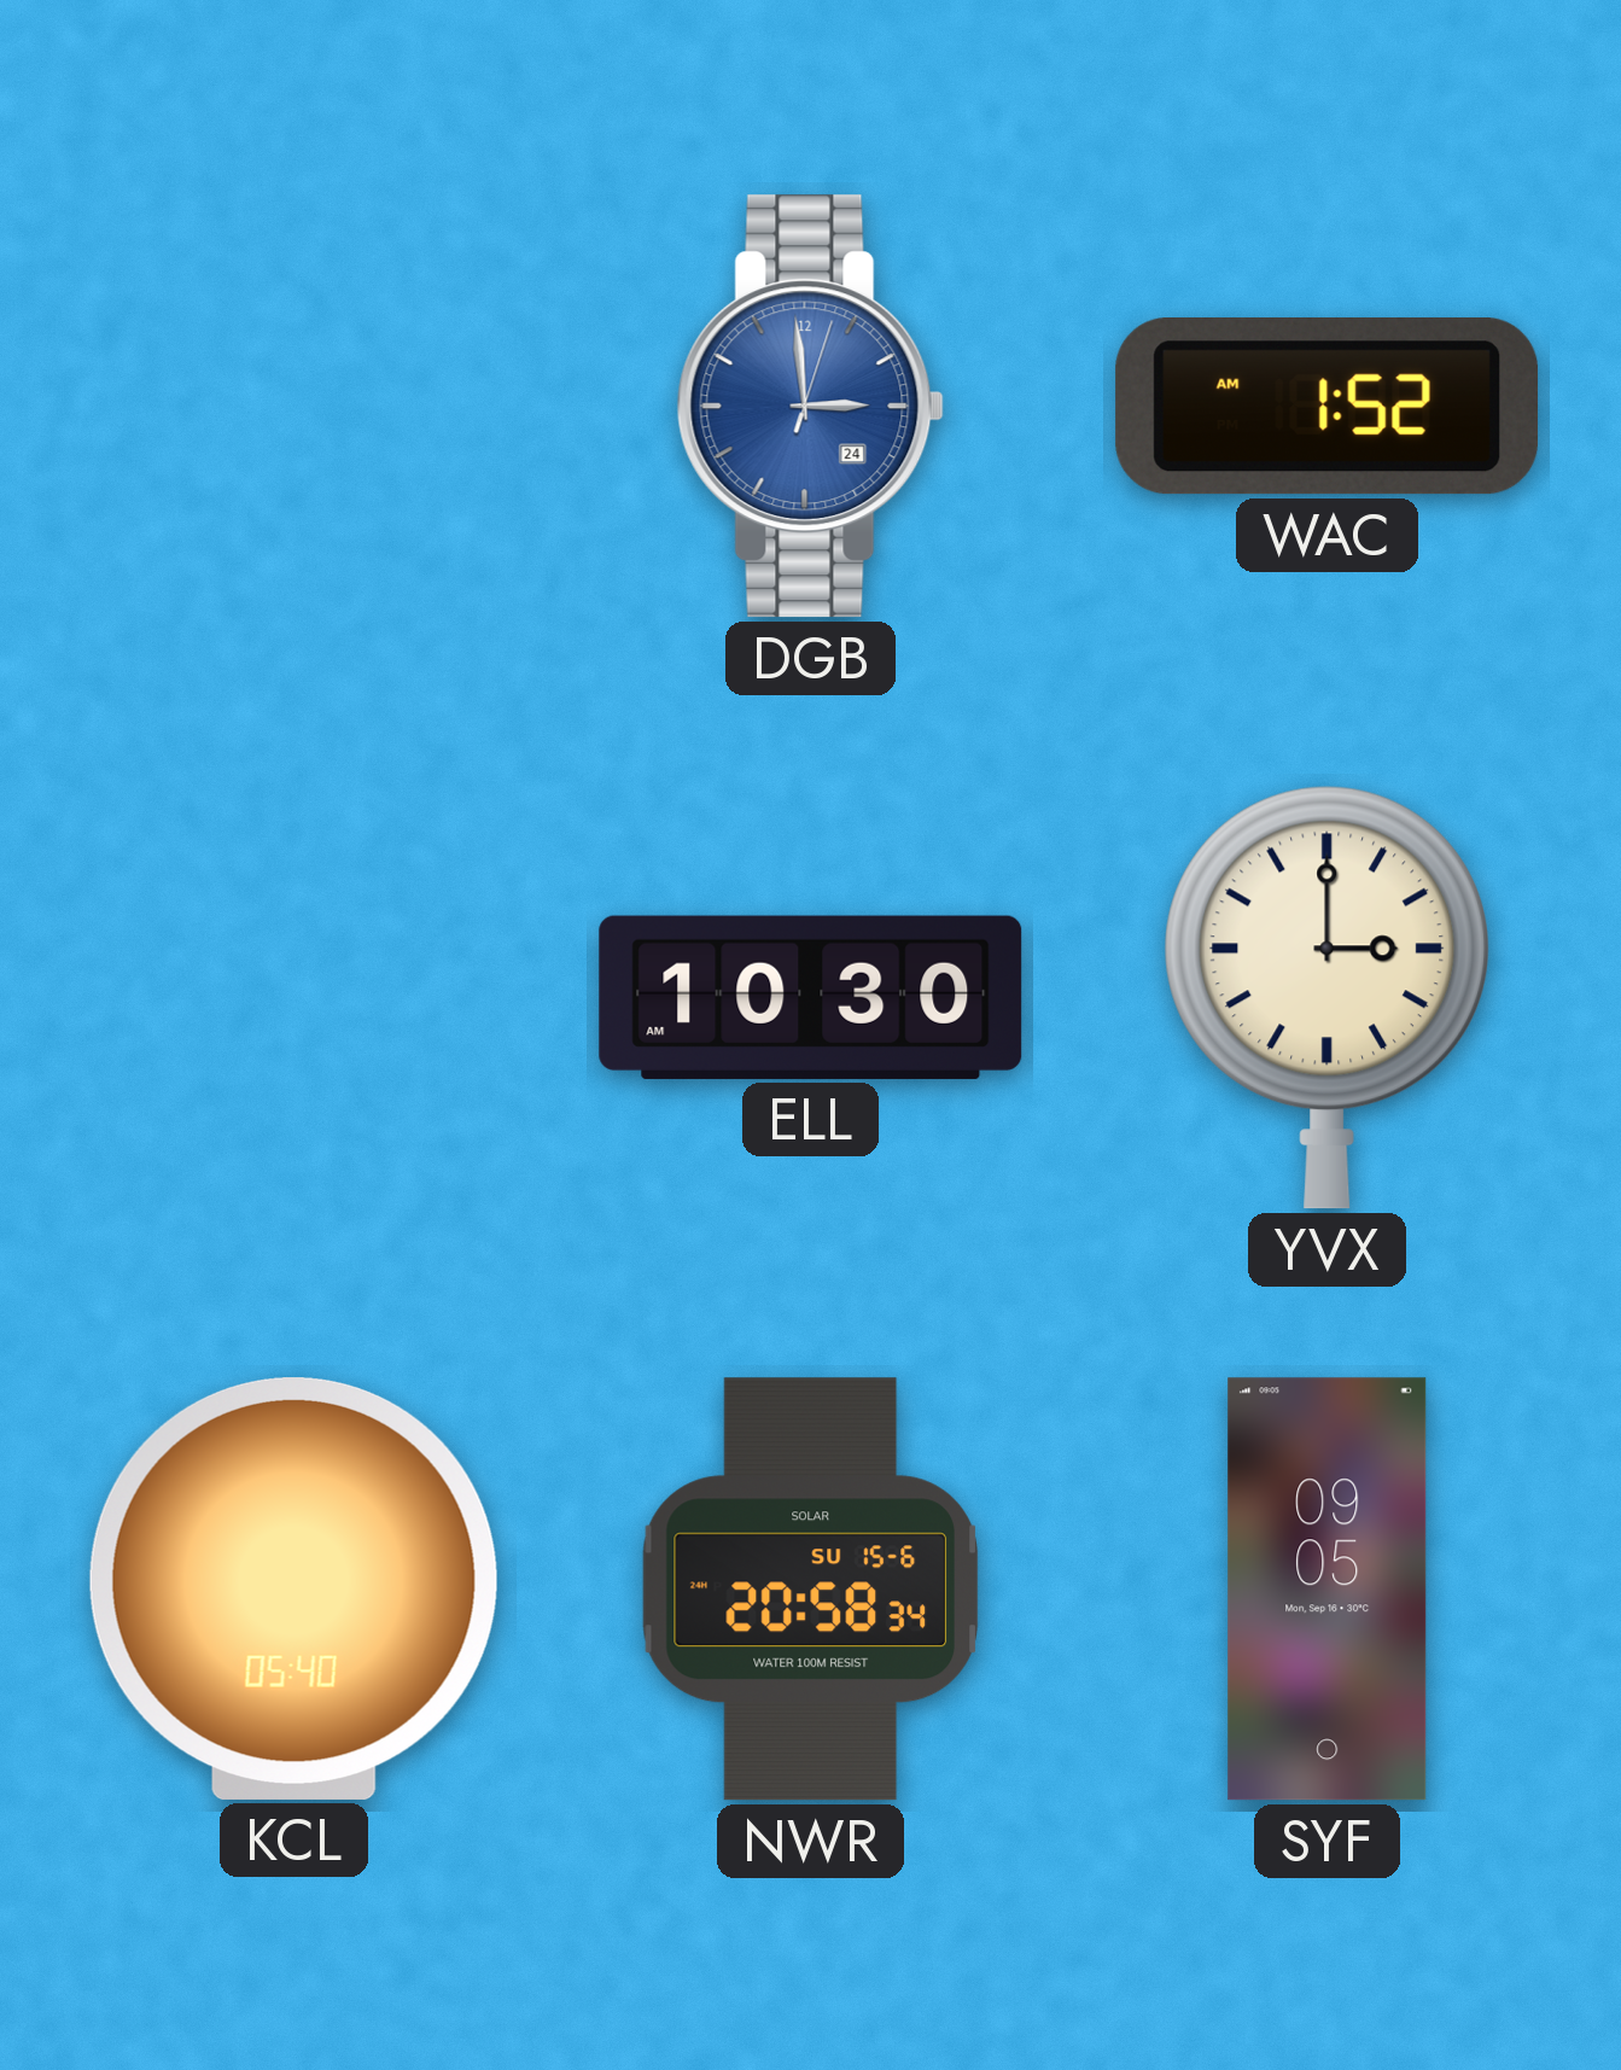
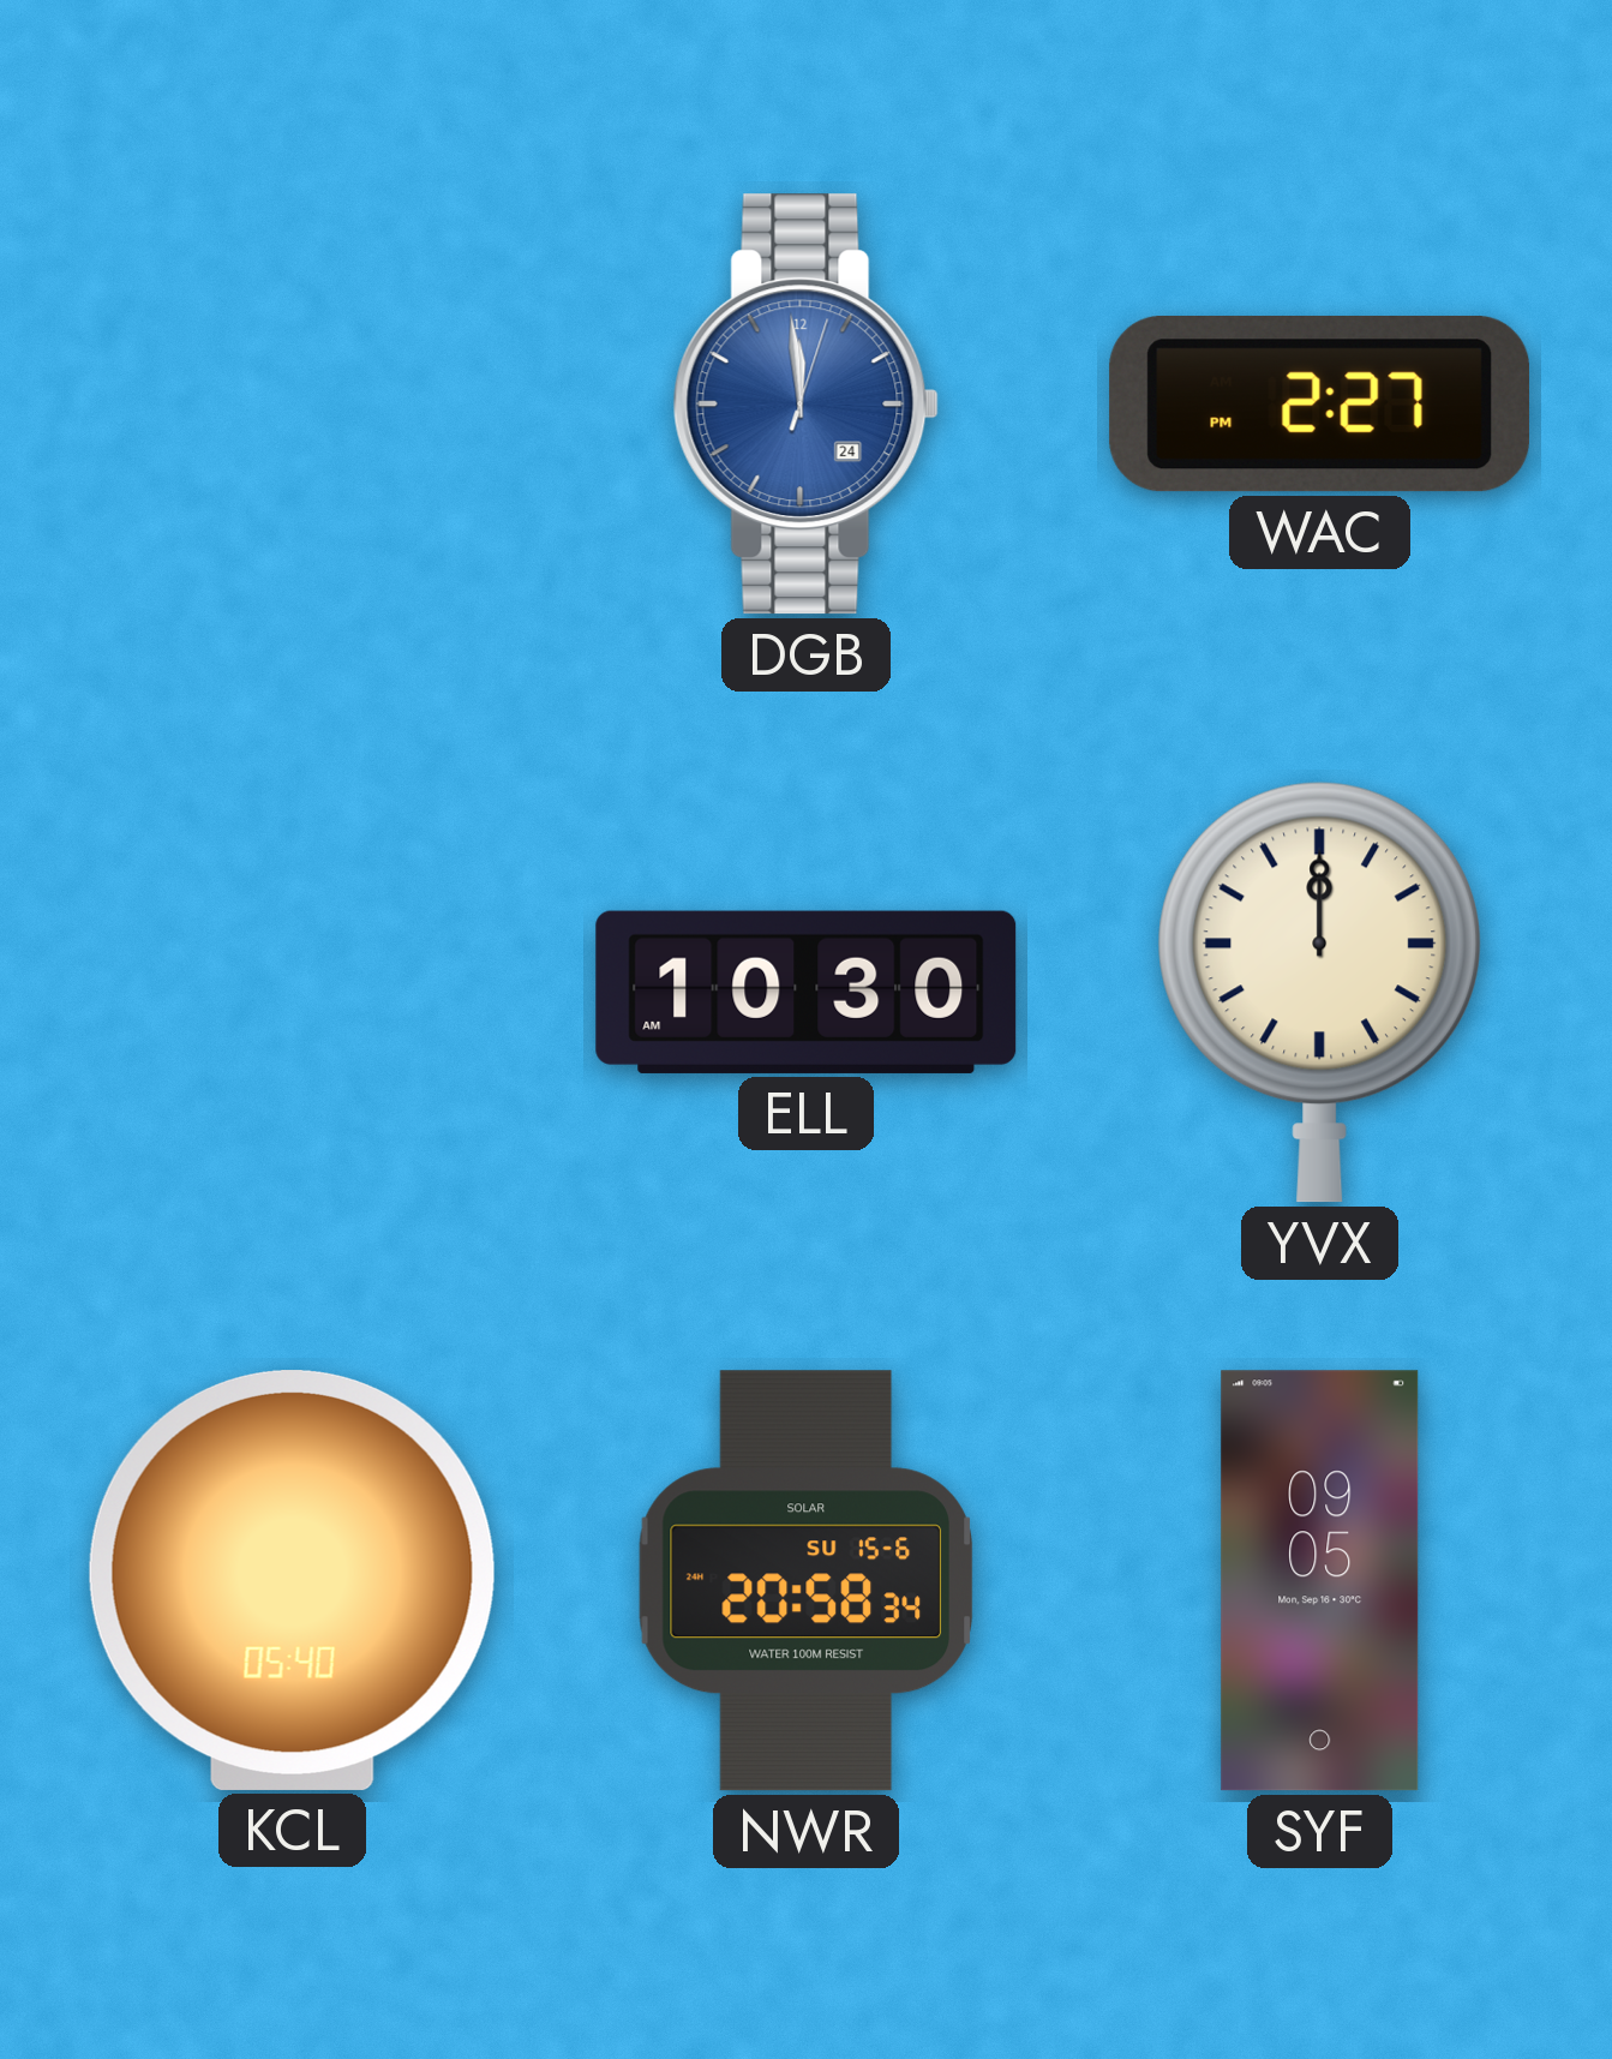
DGB: 2:59 -> 11:59
WAC: 1:52 -> 2:27
YVX: 3:00 -> 12:00
